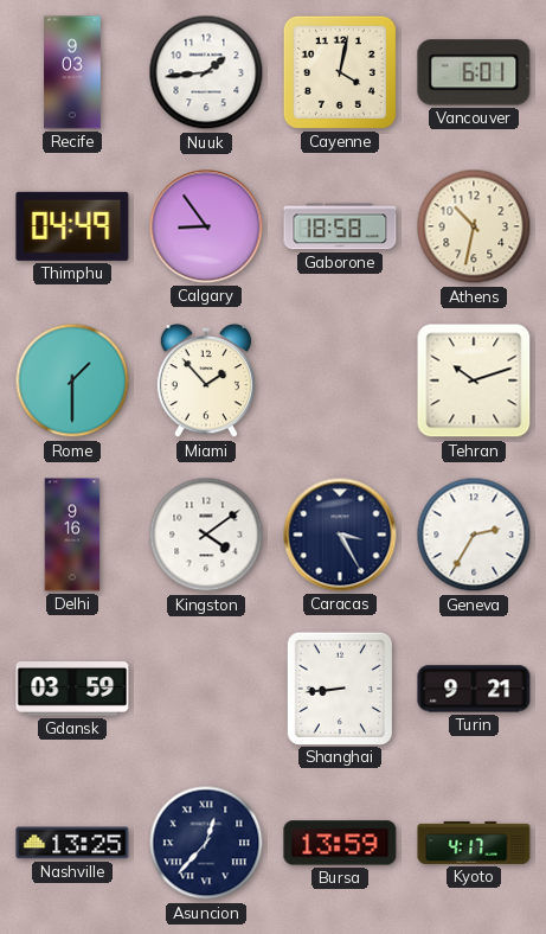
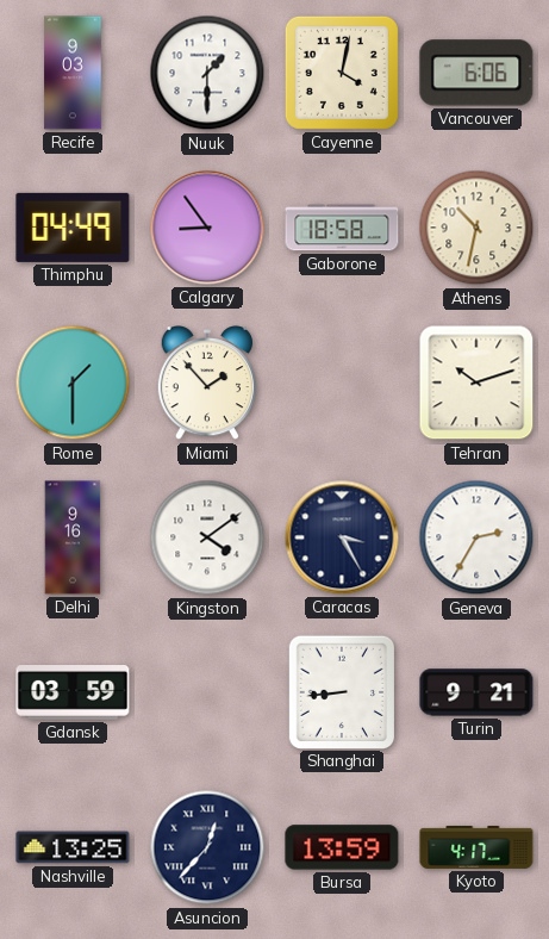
Nuuk: 1:44 -> 1:30
Vancouver: 6:01 -> 6:06
